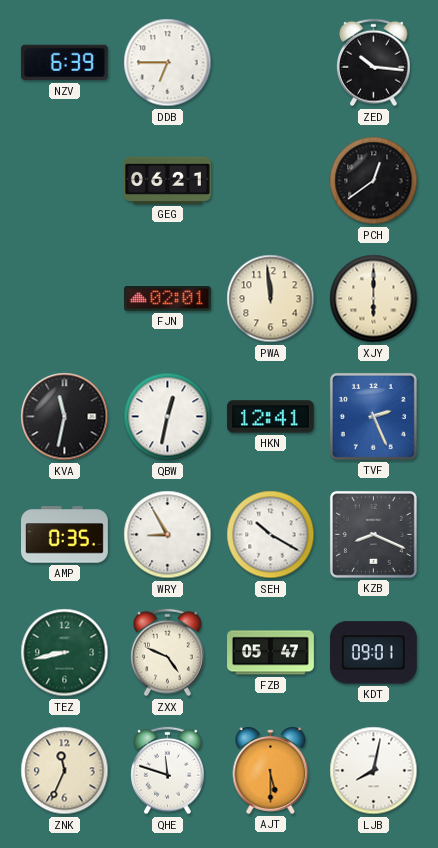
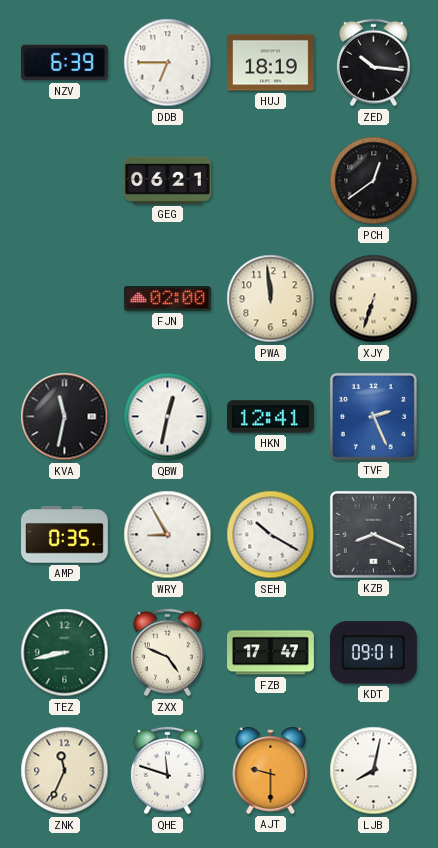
HUJ: none -> 18:19
FJN: 02:01 -> 02:00
XJY: 6:00 -> 6:33
FZB: 05:47 -> 17:47
AJT: 5:30 -> 9:30
